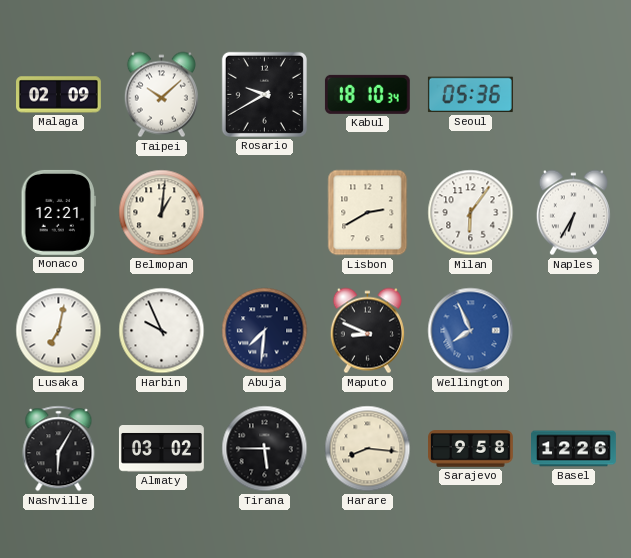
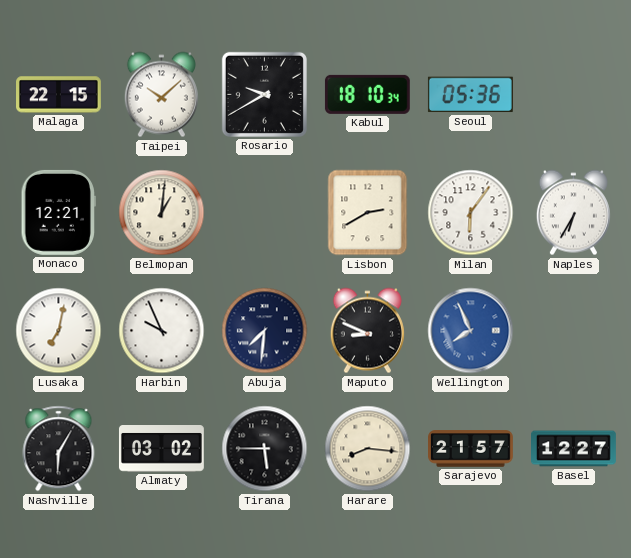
Malaga: 02:09 -> 22:15
Sarajevo: 9:58 -> 21:57
Basel: 12:26 -> 12:27
